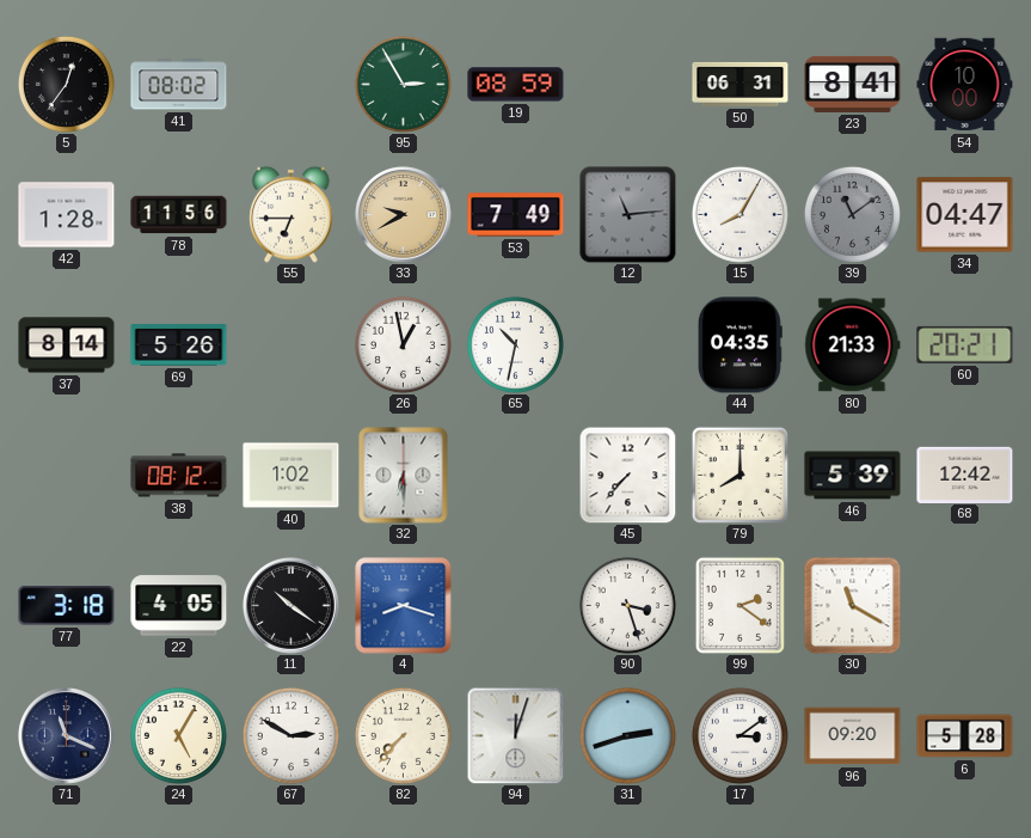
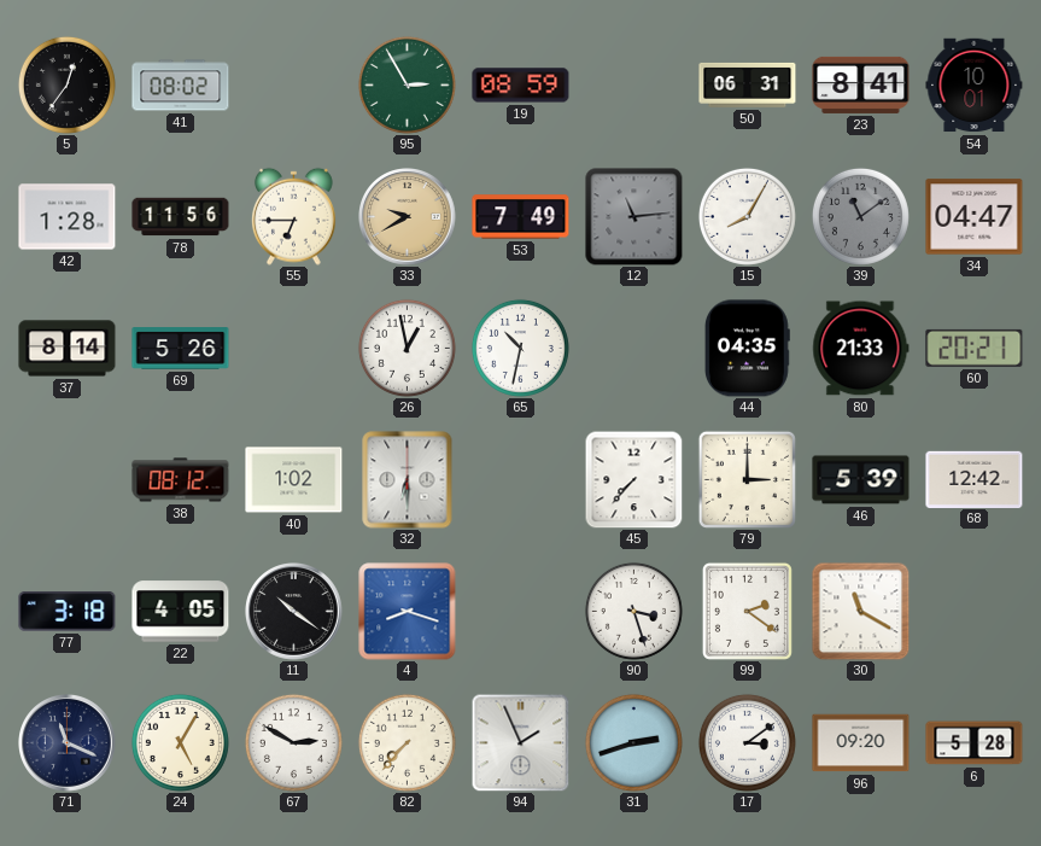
54: 10:00 -> 10:01
79: 8:00 -> 3:00
94: 12:03 -> 1:56
